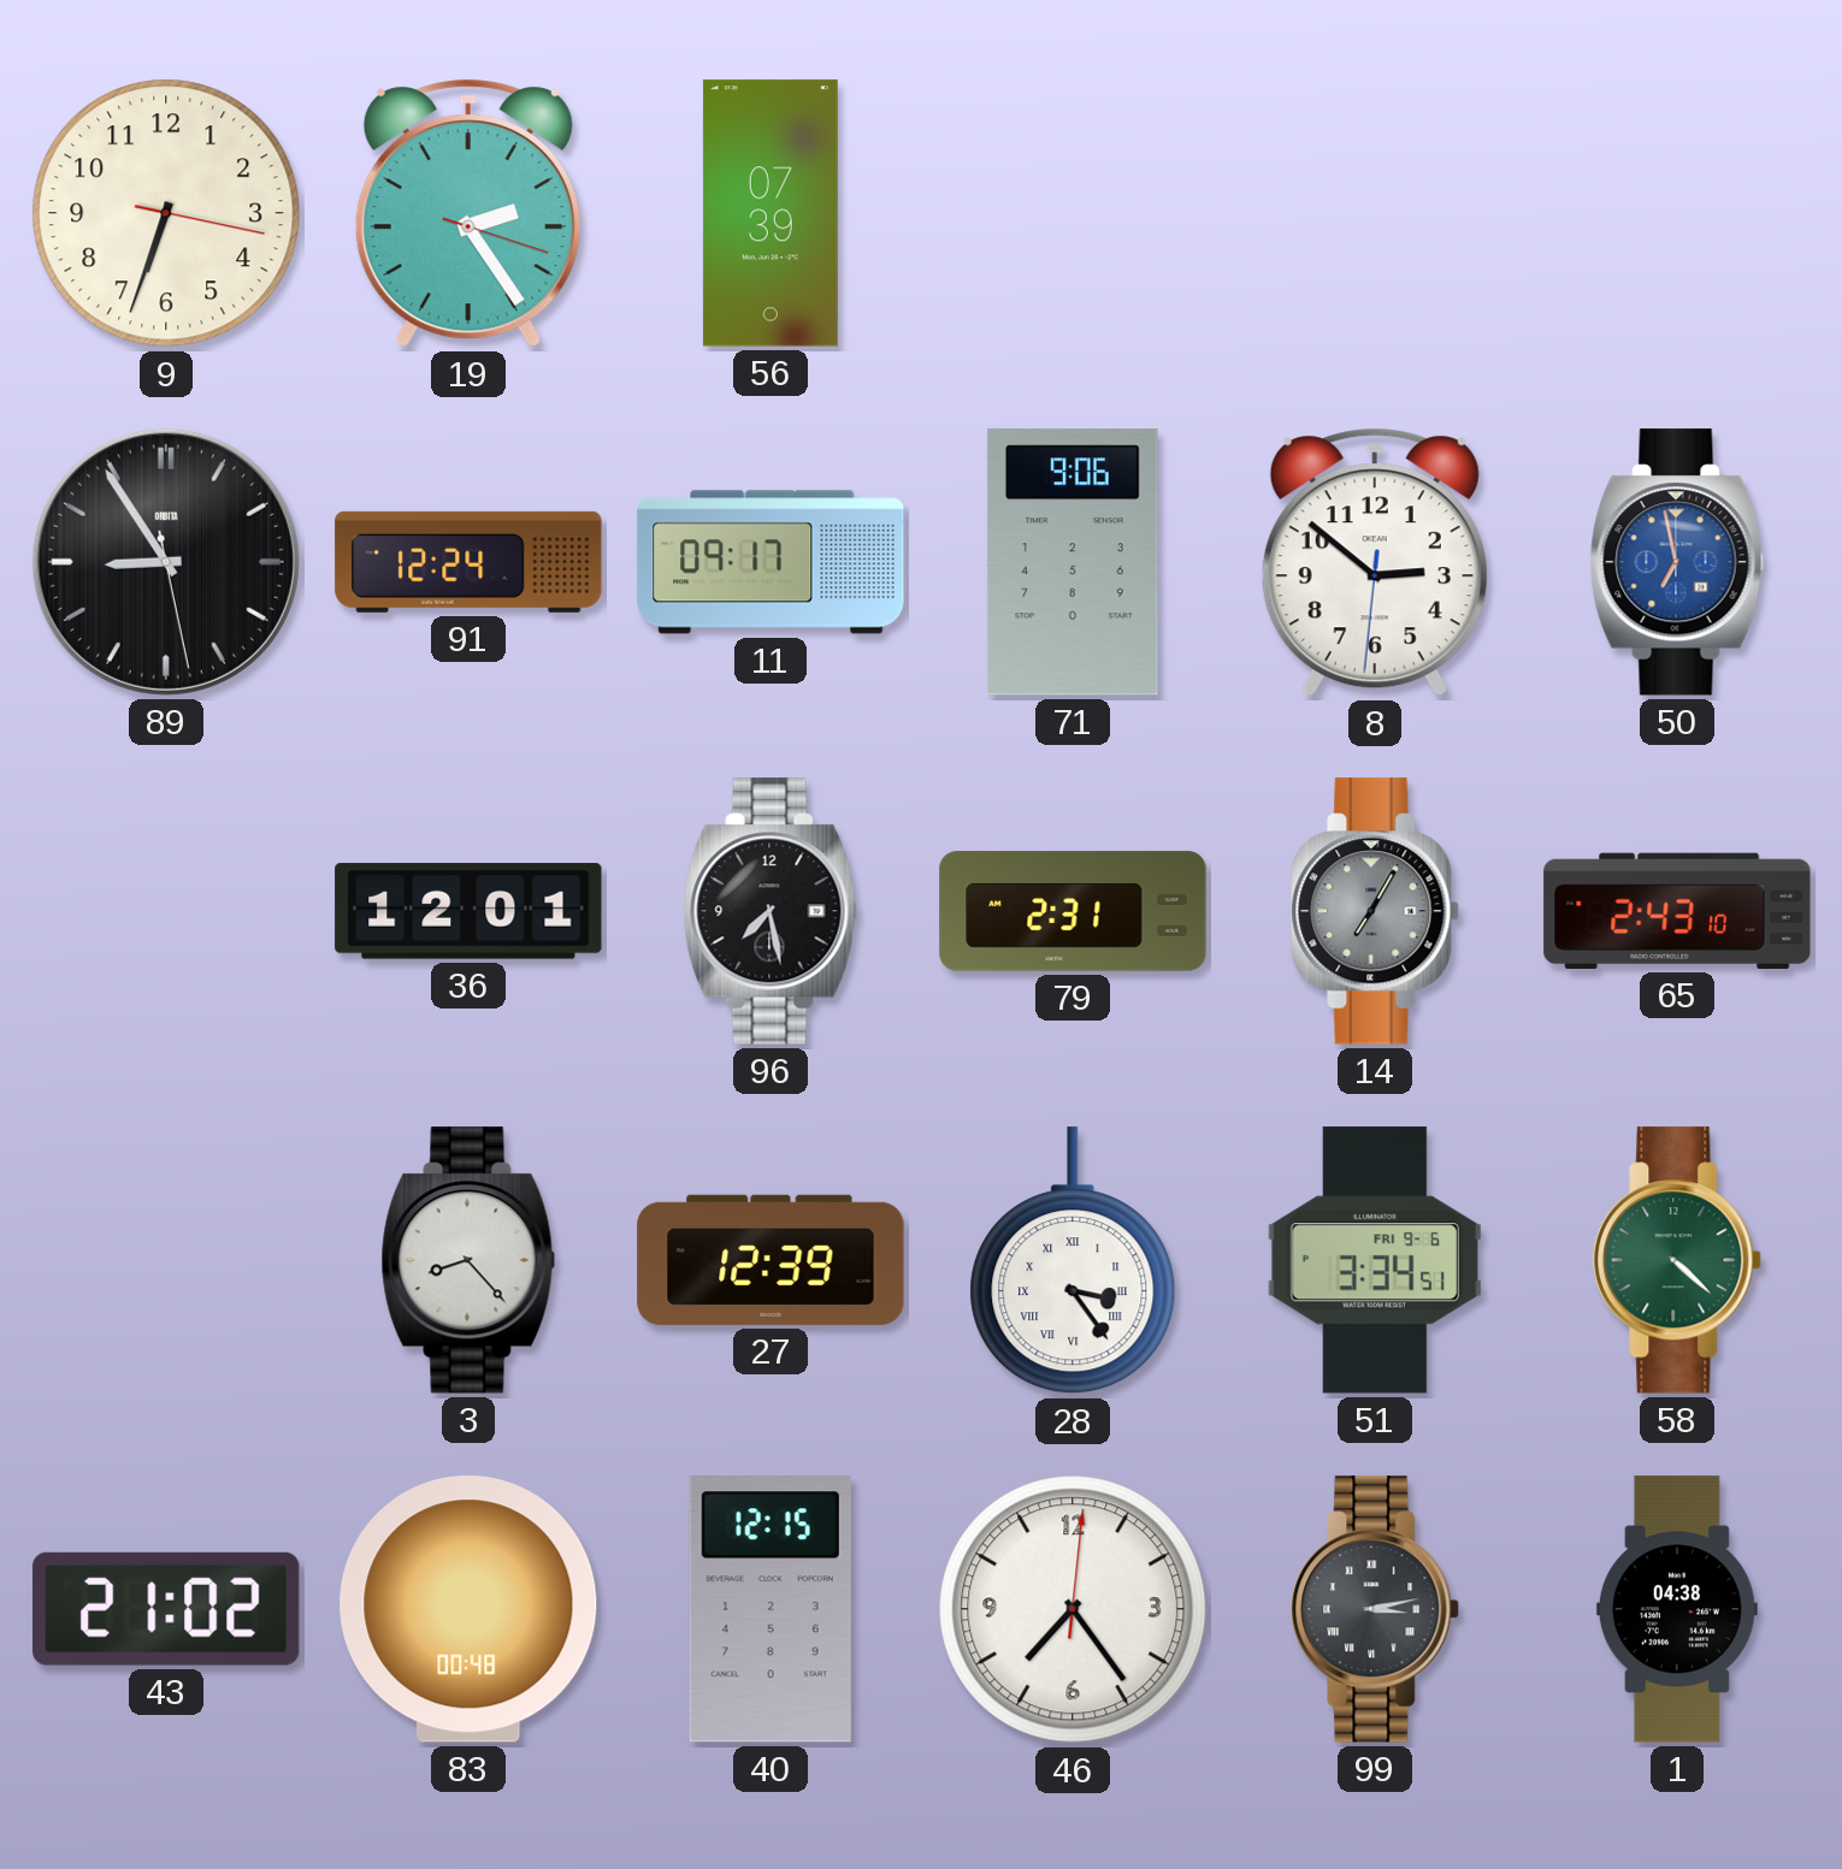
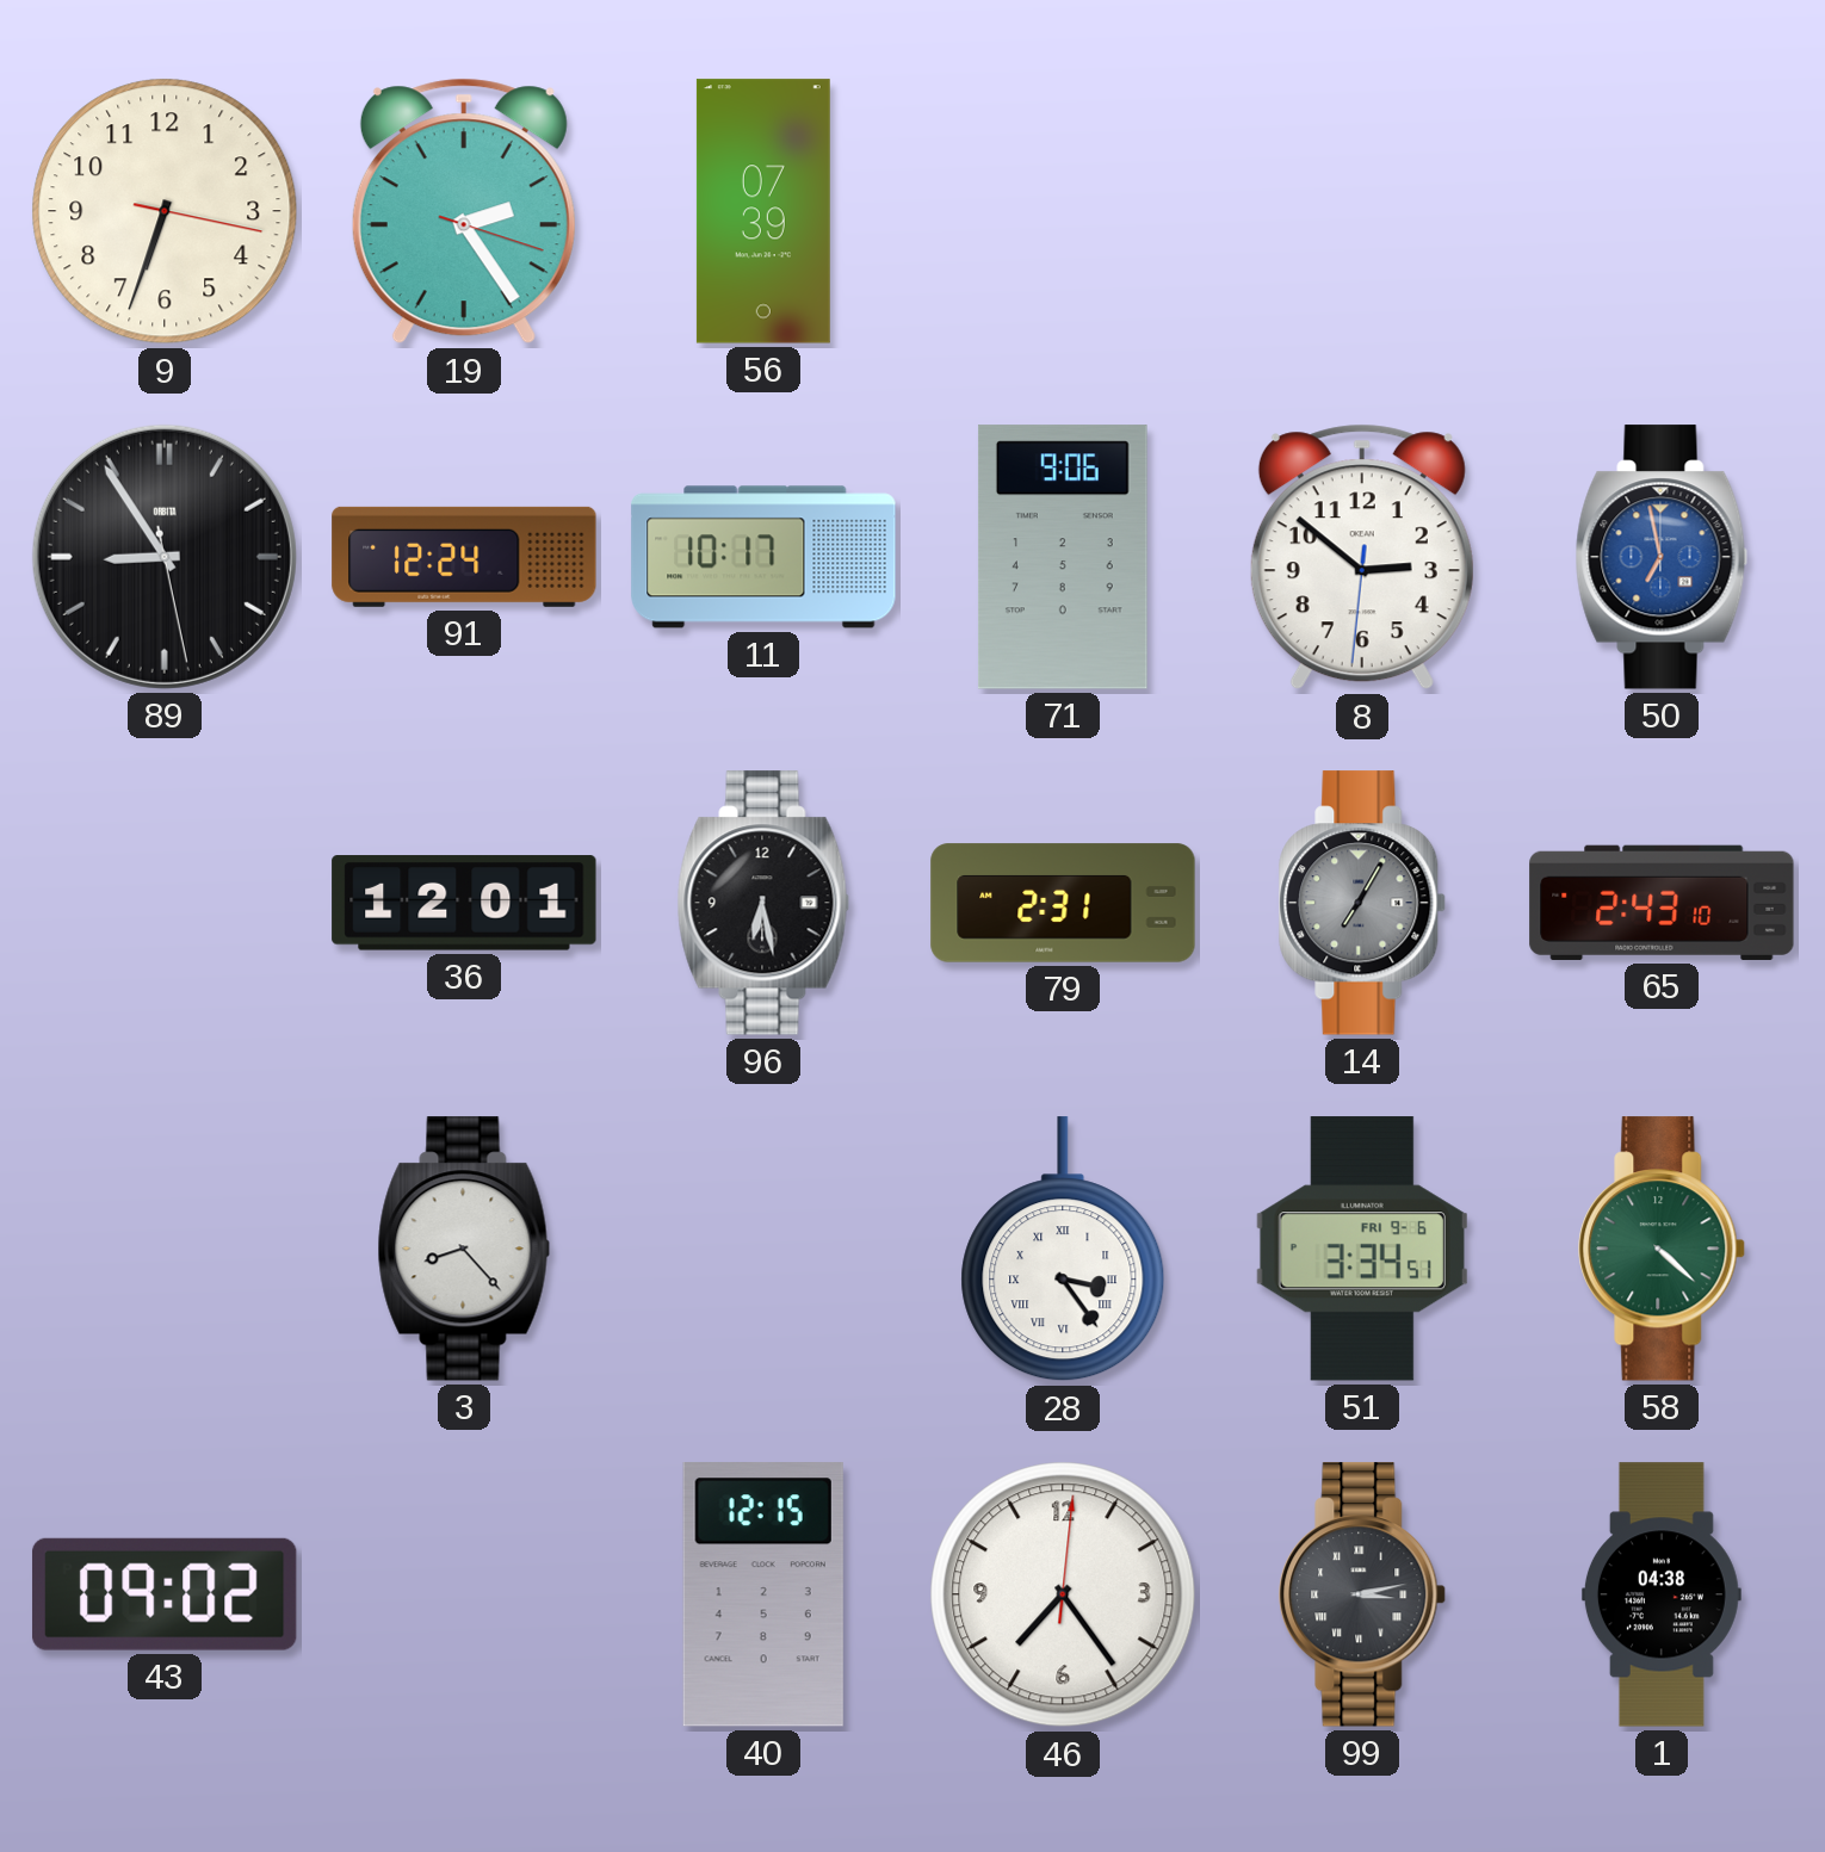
11: 09:17 -> 10:17
96: 7:28 -> 6:28
27: 12:39 -> none
43: 21:02 -> 09:02
83: 00:48 -> none
